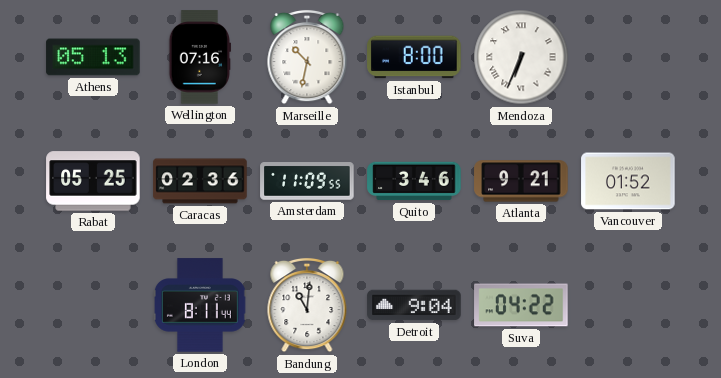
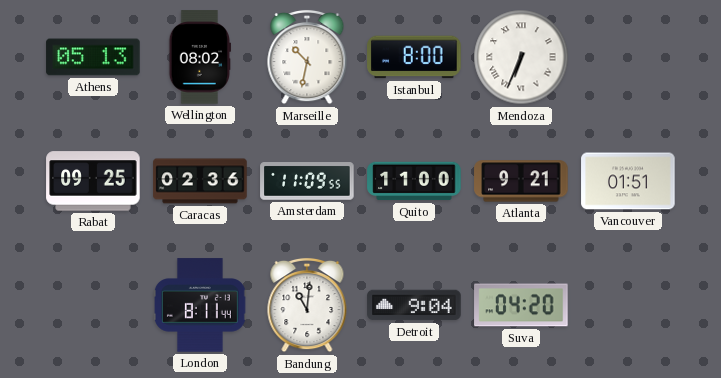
Wellington: 07:16 -> 08:02
Rabat: 05:25 -> 09:25
Quito: 3:46 -> 11:00
Vancouver: 01:52 -> 01:51
Suva: 04:22 -> 04:20
